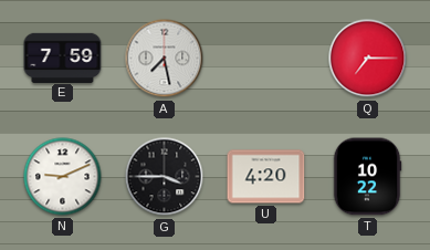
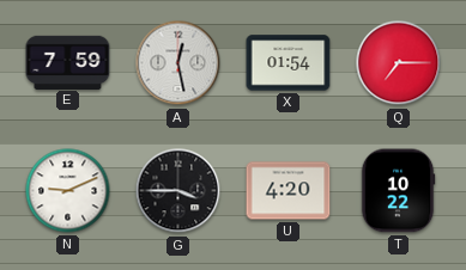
A: 7:28 -> 12:28
X: none -> 01:54
